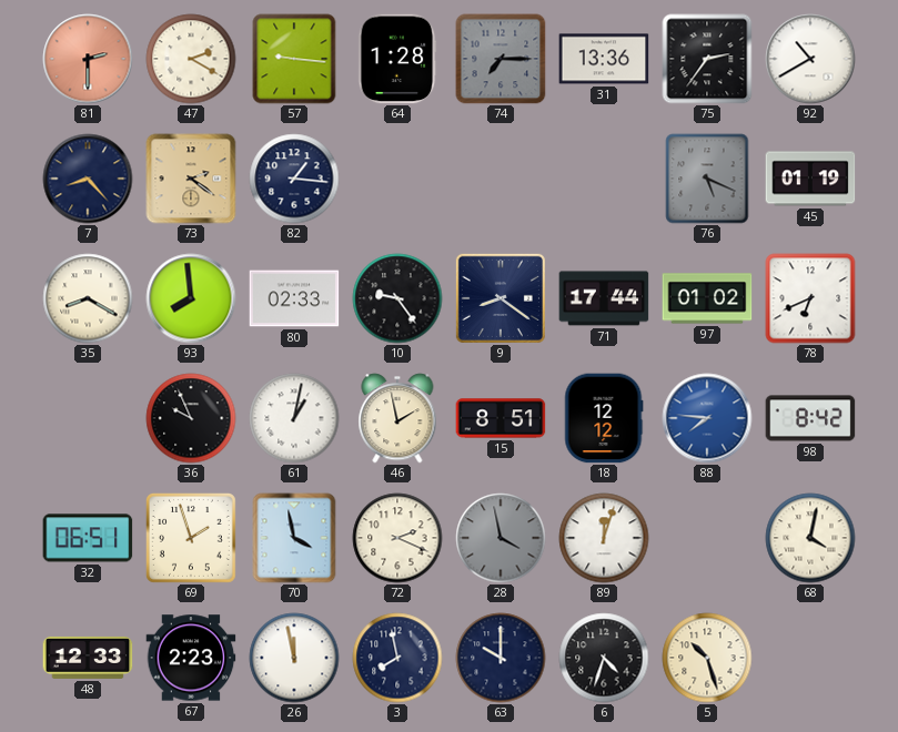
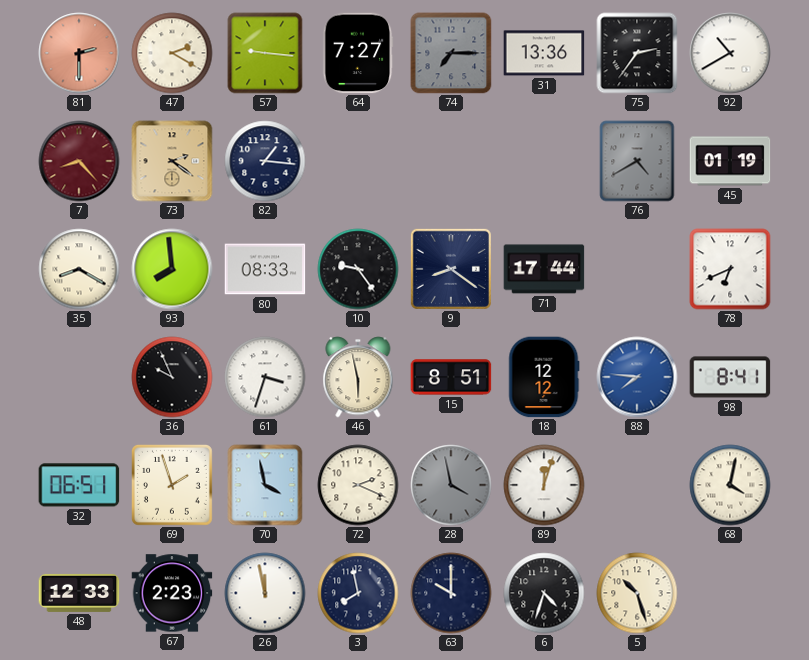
64: 1:28 -> 7:27
7 dial: navy -> burgundy
76: 5:19 -> 4:40
80: 02:33 -> 08:33
97: 01:02 -> none
61: 1:02 -> 3:33
46: 1:58 -> 5:58
98: 8:42 -> 8:41
